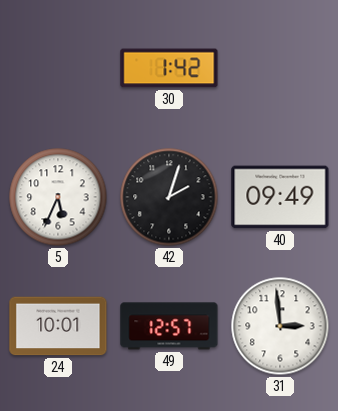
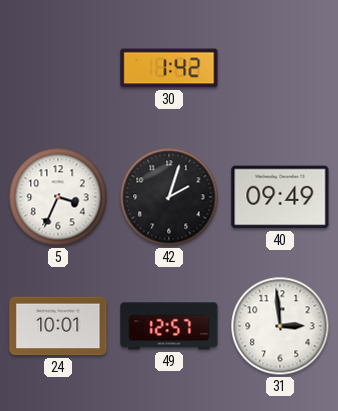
5: 5:34 -> 3:34
